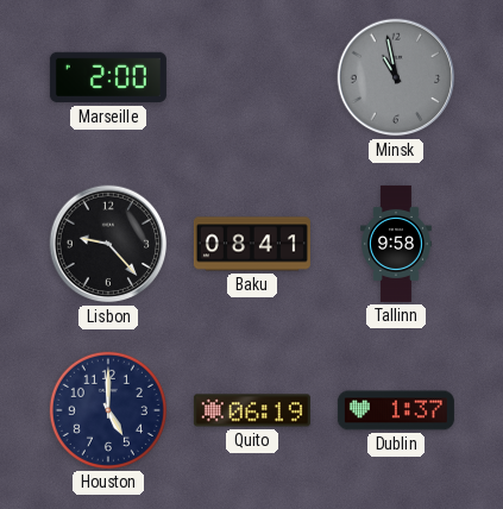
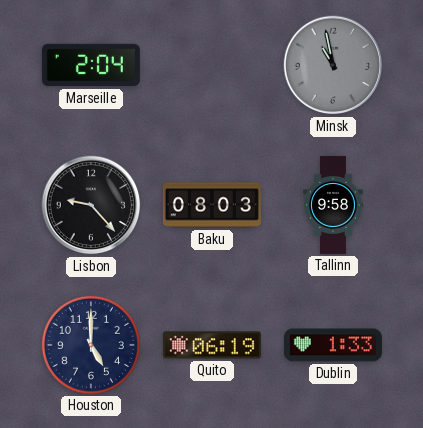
Marseille: 2:00 -> 2:04
Baku: 08:41 -> 08:03
Dublin: 1:37 -> 1:33
